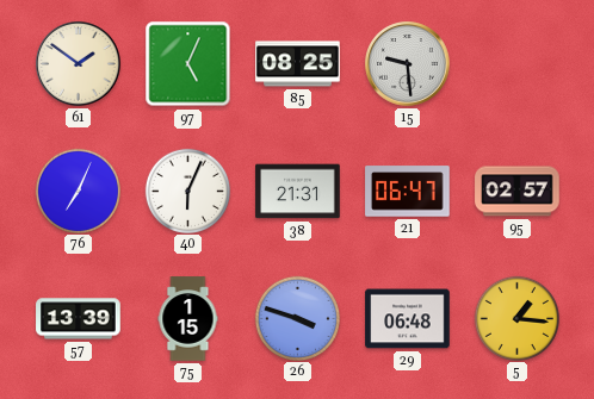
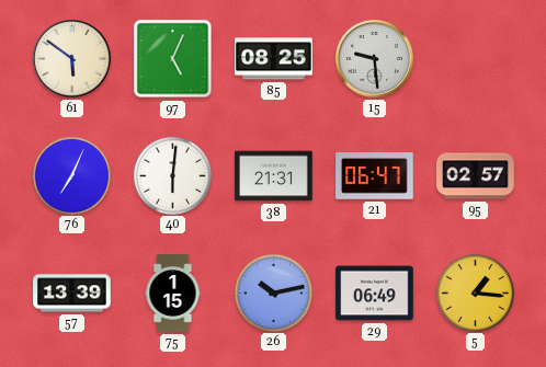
61: 1:51 -> 5:51
40: 6:04 -> 6:01
26: 3:48 -> 10:13
29: 06:48 -> 06:49
